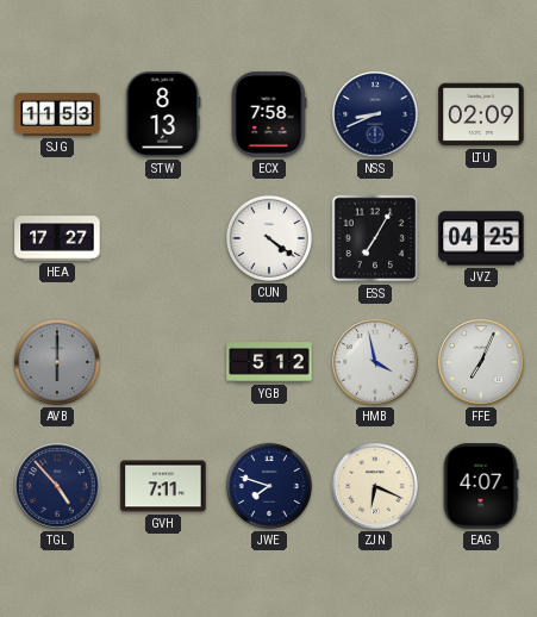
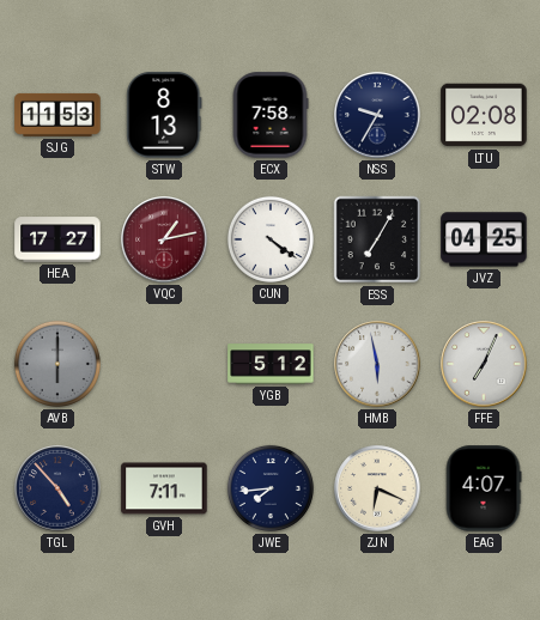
NSS: 8:41 -> 9:35
LTU: 02:09 -> 02:08
VQC: none -> 1:13
HMB: 3:58 -> 5:58
JWE: 7:48 -> 7:44
